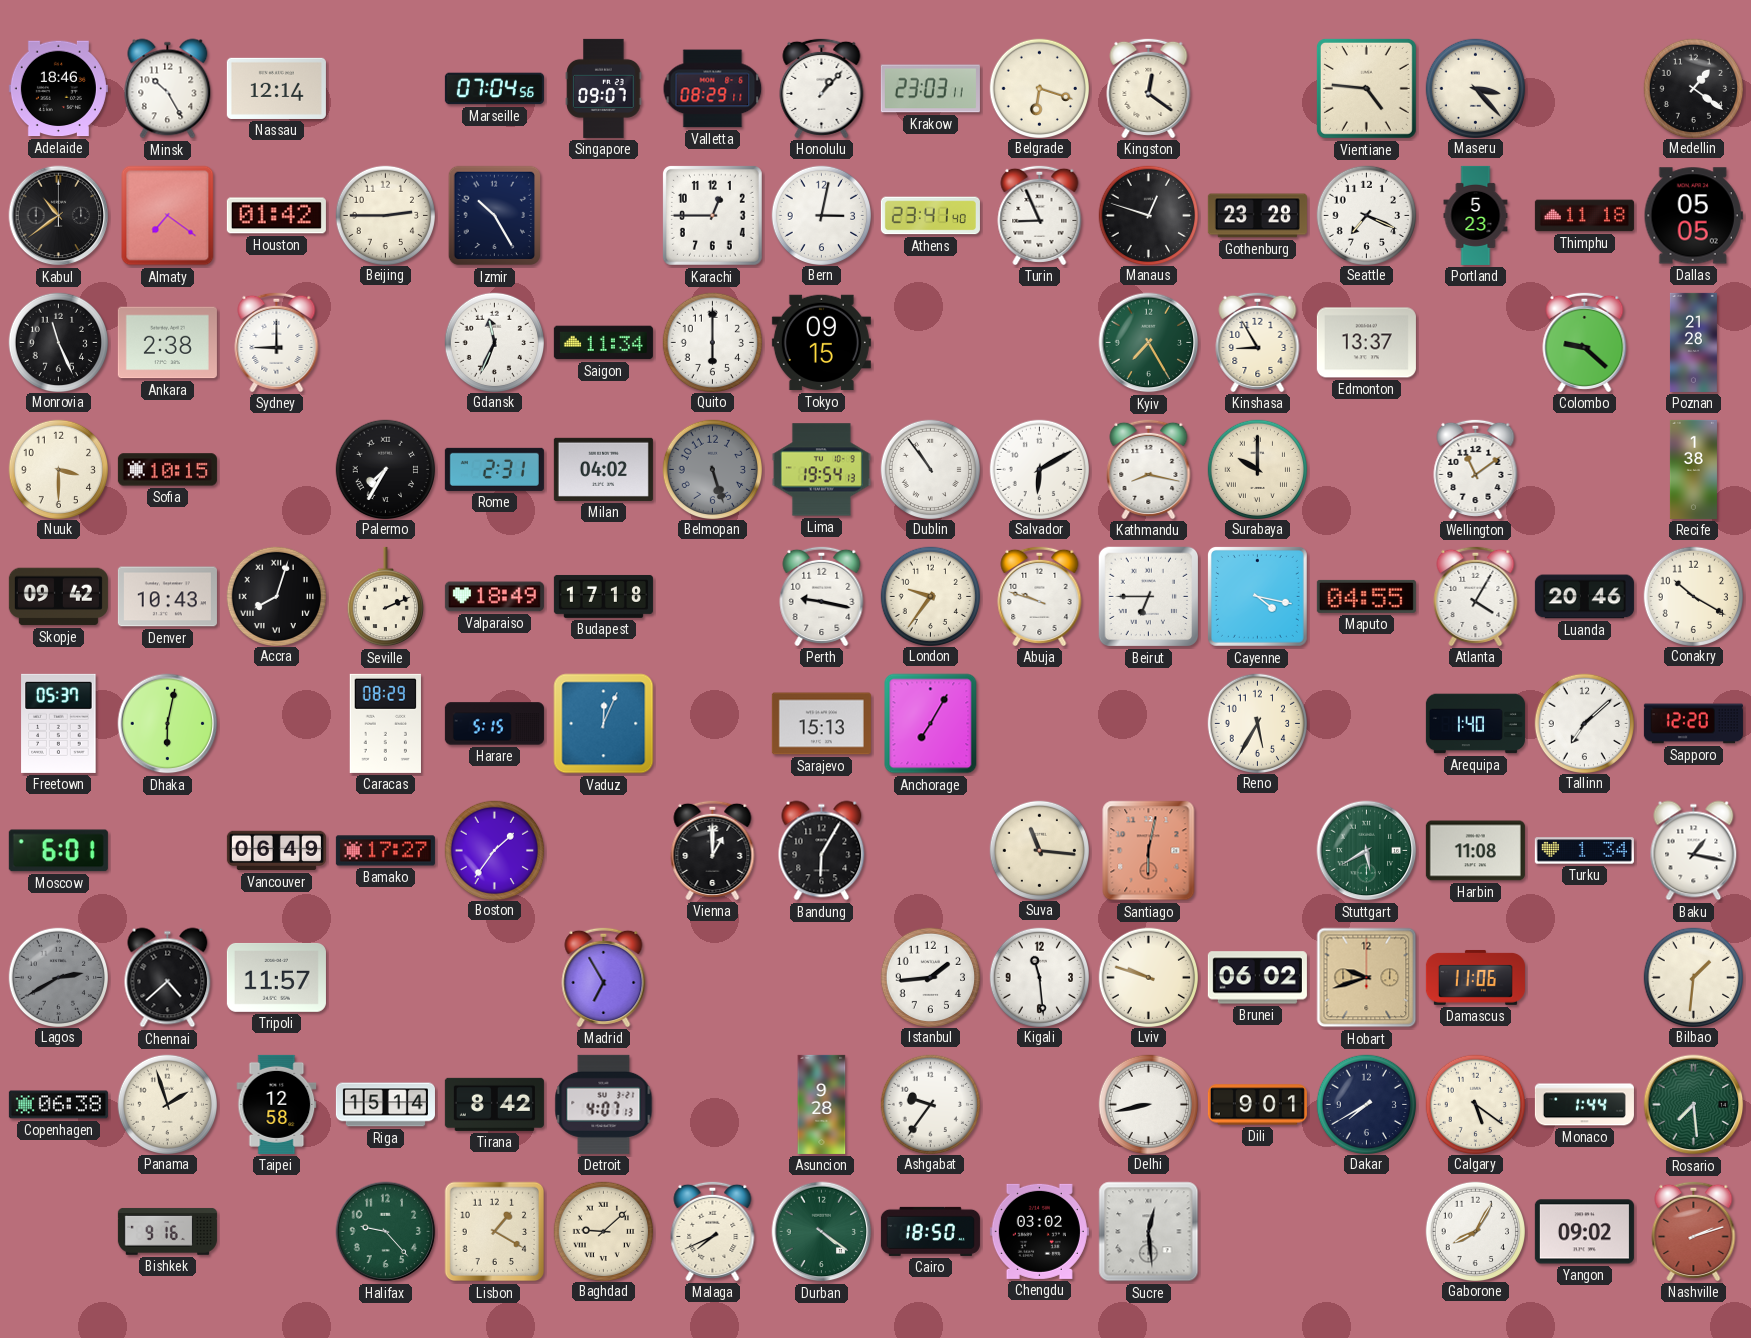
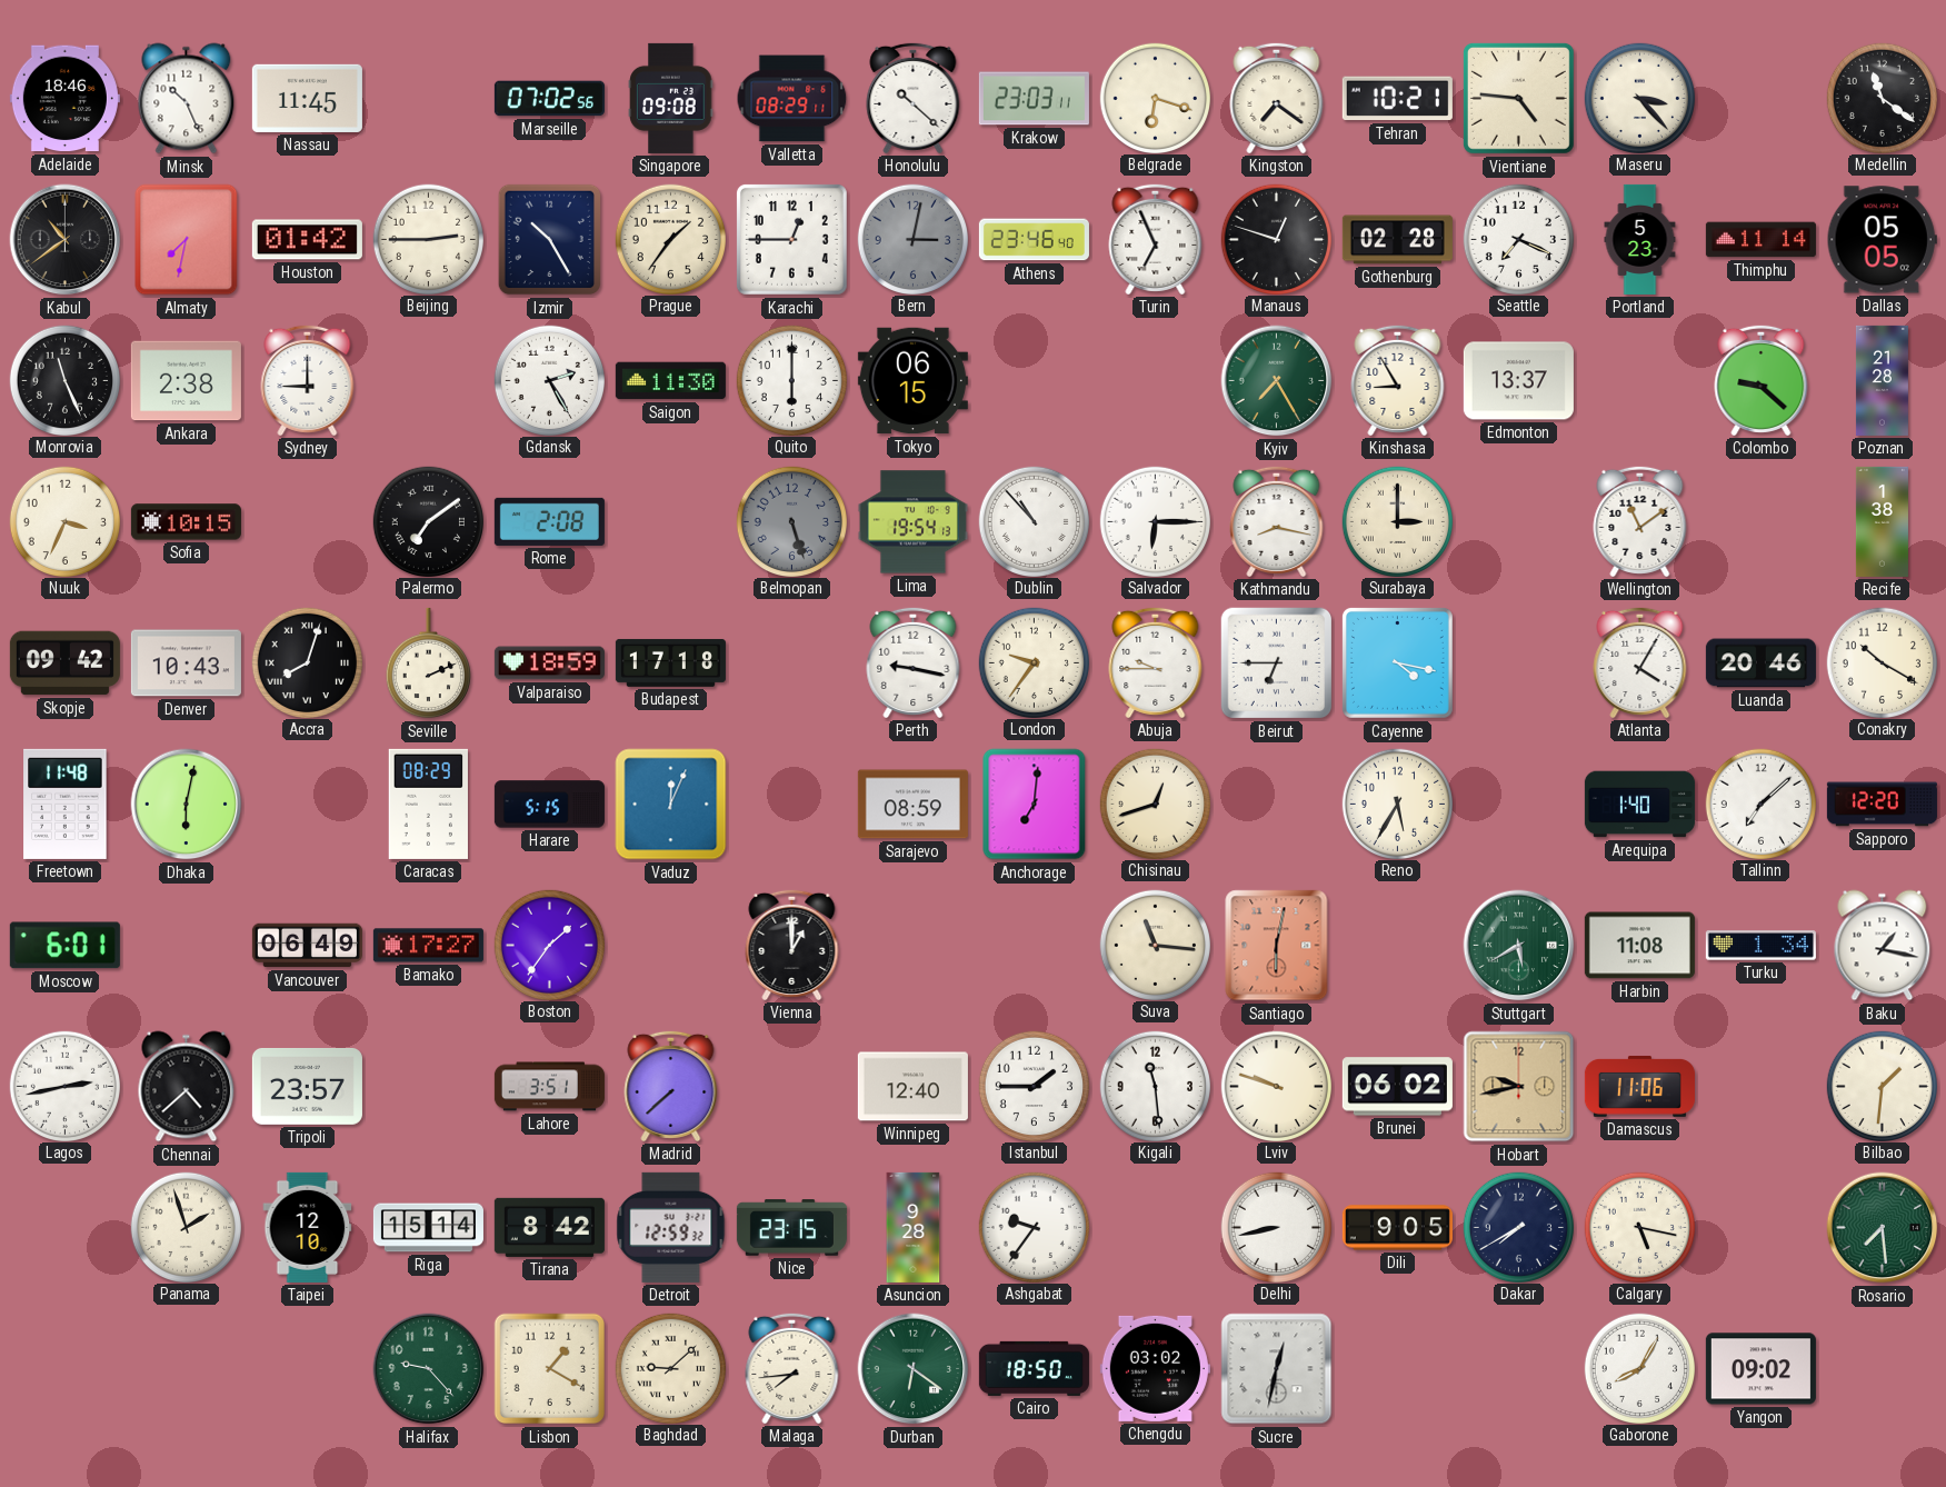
Minsk: 10:25 -> 10:26
Nassau: 12:14 -> 11:45
Marseille: 07:04 -> 07:02
Singapore: 09:07 -> 09:08
Honolulu: 1:07 -> 10:22
Kingston: 12:21 -> 7:21
Tehran: none -> 10:21
Medellin: 1:21 -> 11:21
Almaty: 7:21 -> 7:32
Prague: none -> 1:36
Bern dial: white -> grey
Athens: 23:41 -> 23:46
Turin: 8:56 -> 6:56
Gothenburg: 23:28 -> 02:28
Thimphu: 11:18 -> 11:14
Gdansk: 11:34 -> 2:25
Saigon: 11:34 -> 11:30
Tokyo: 09:15 -> 06:15
Nuuk: 3:30 -> 3:34
Palermo: 7:35 -> 7:09
Rome: 2:31 -> 2:08
Milan: 04:02 -> none
Dublin: 10:54 -> 10:53
Salvador: 6:10 -> 6:15
Surabaya: 10:00 -> 3:00
Valparaiso: 18:49 -> 18:59
Abuja: 9:48 -> 9:45
Maputo: 04:55 -> none
Freetown: 05:37 -> 11:48
Sarajevo: 15:13 -> 08:59
Anchorage: 7:05 -> 7:01
Chisinau: none -> 12:42
Bandung: 6:05 -> none
Lagos: 2:40 -> 2:43
Lagos dial: grey -> white
Tripoli: 11:57 -> 23:57
Lahore: none -> 3:51
Madrid: 6:55 -> 7:38
Winnipeg: none -> 12:40
Istanbul: 1:44 -> 1:45
Hobart: 9:42 -> 9:43
Copenhagen: 06:38 -> none
Taipei: 12:58 -> 12:10
Detroit: 4:07 -> 12:59
Nice: none -> 23:15
Dili: 9:01 -> 9:05
Calgary: 5:21 -> 5:17
Monaco: 1:44 -> none
Bishkek: 9:16 -> none
Malaga: 7:41 -> 7:44
Durban: 4:21 -> 6:21
Sucre: 12:29 -> 12:32
Nashville: 2:12 -> none
